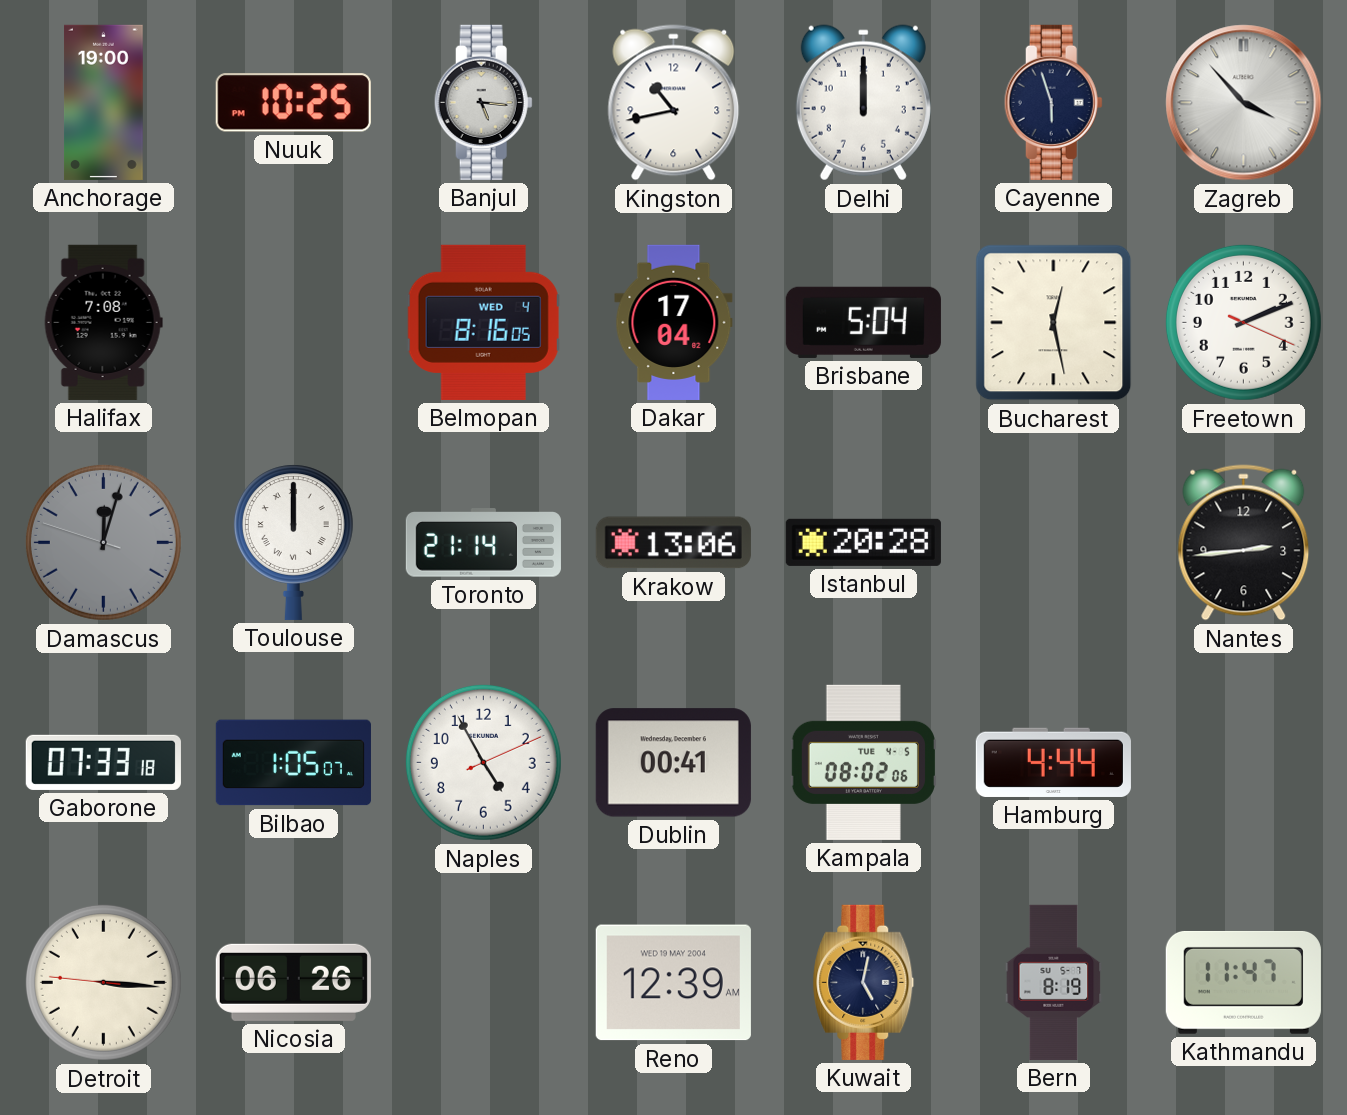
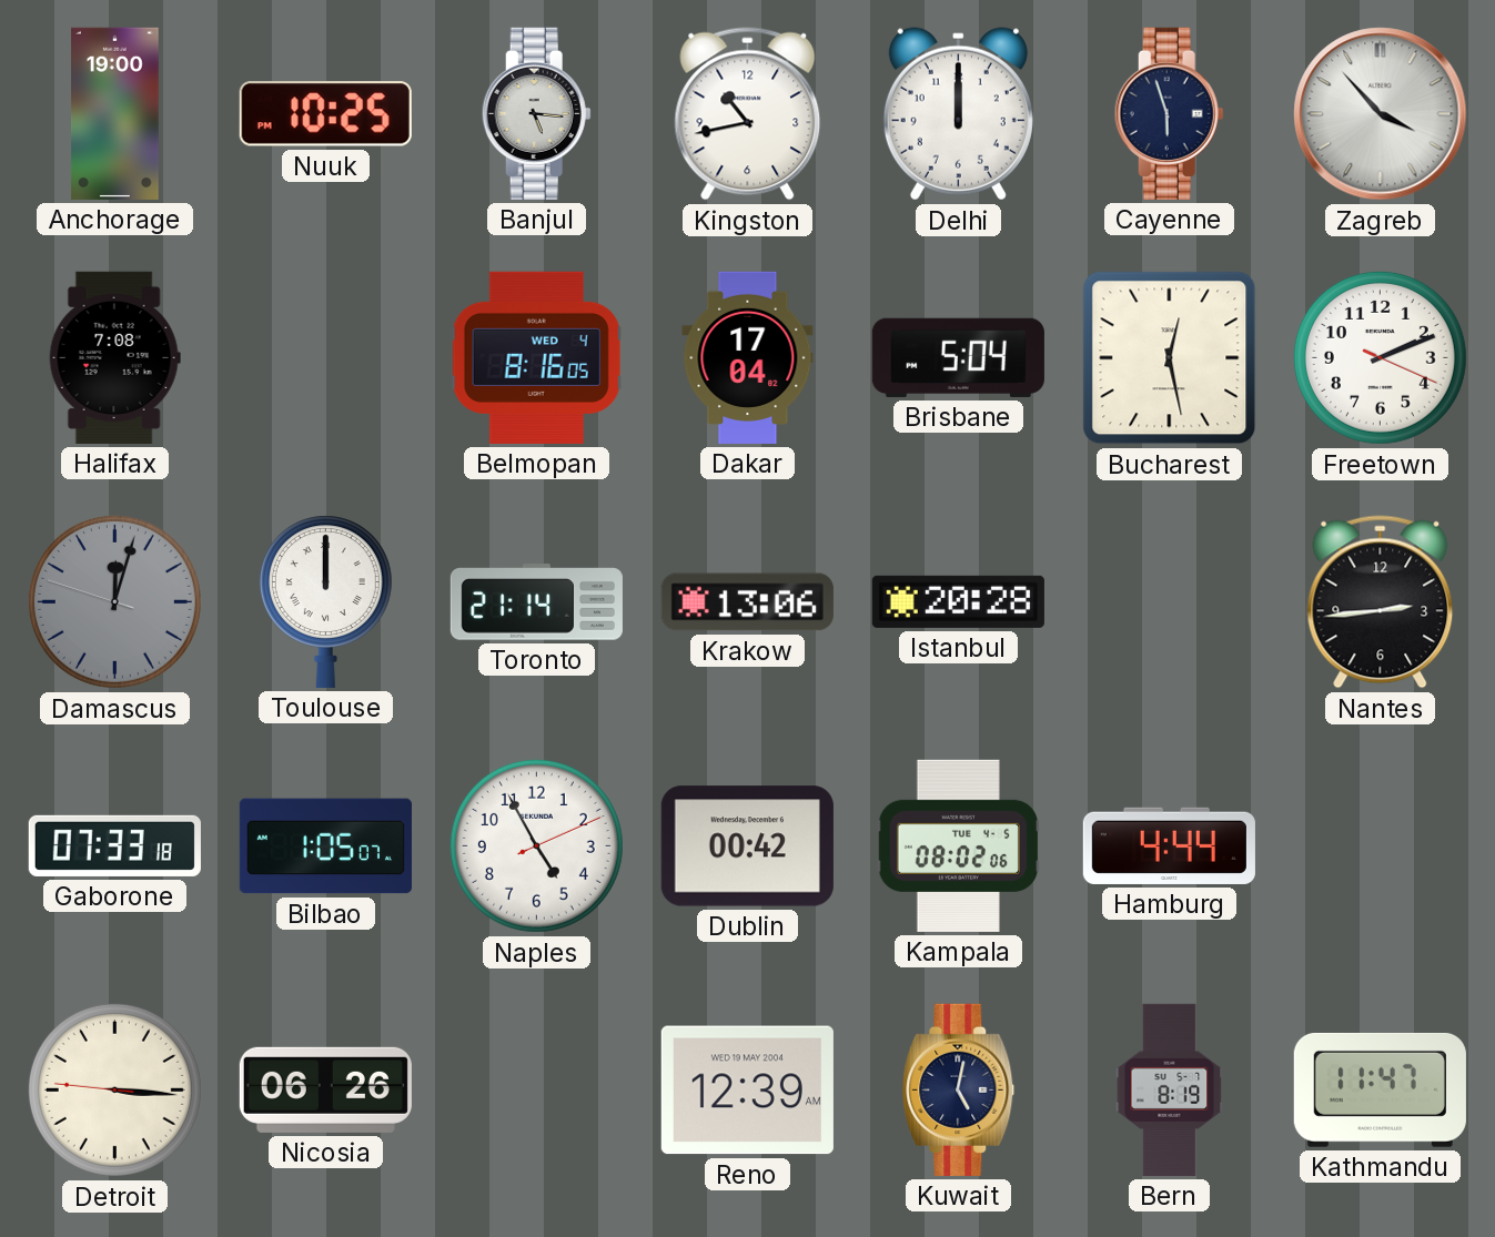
Dublin: 00:41 -> 00:42
